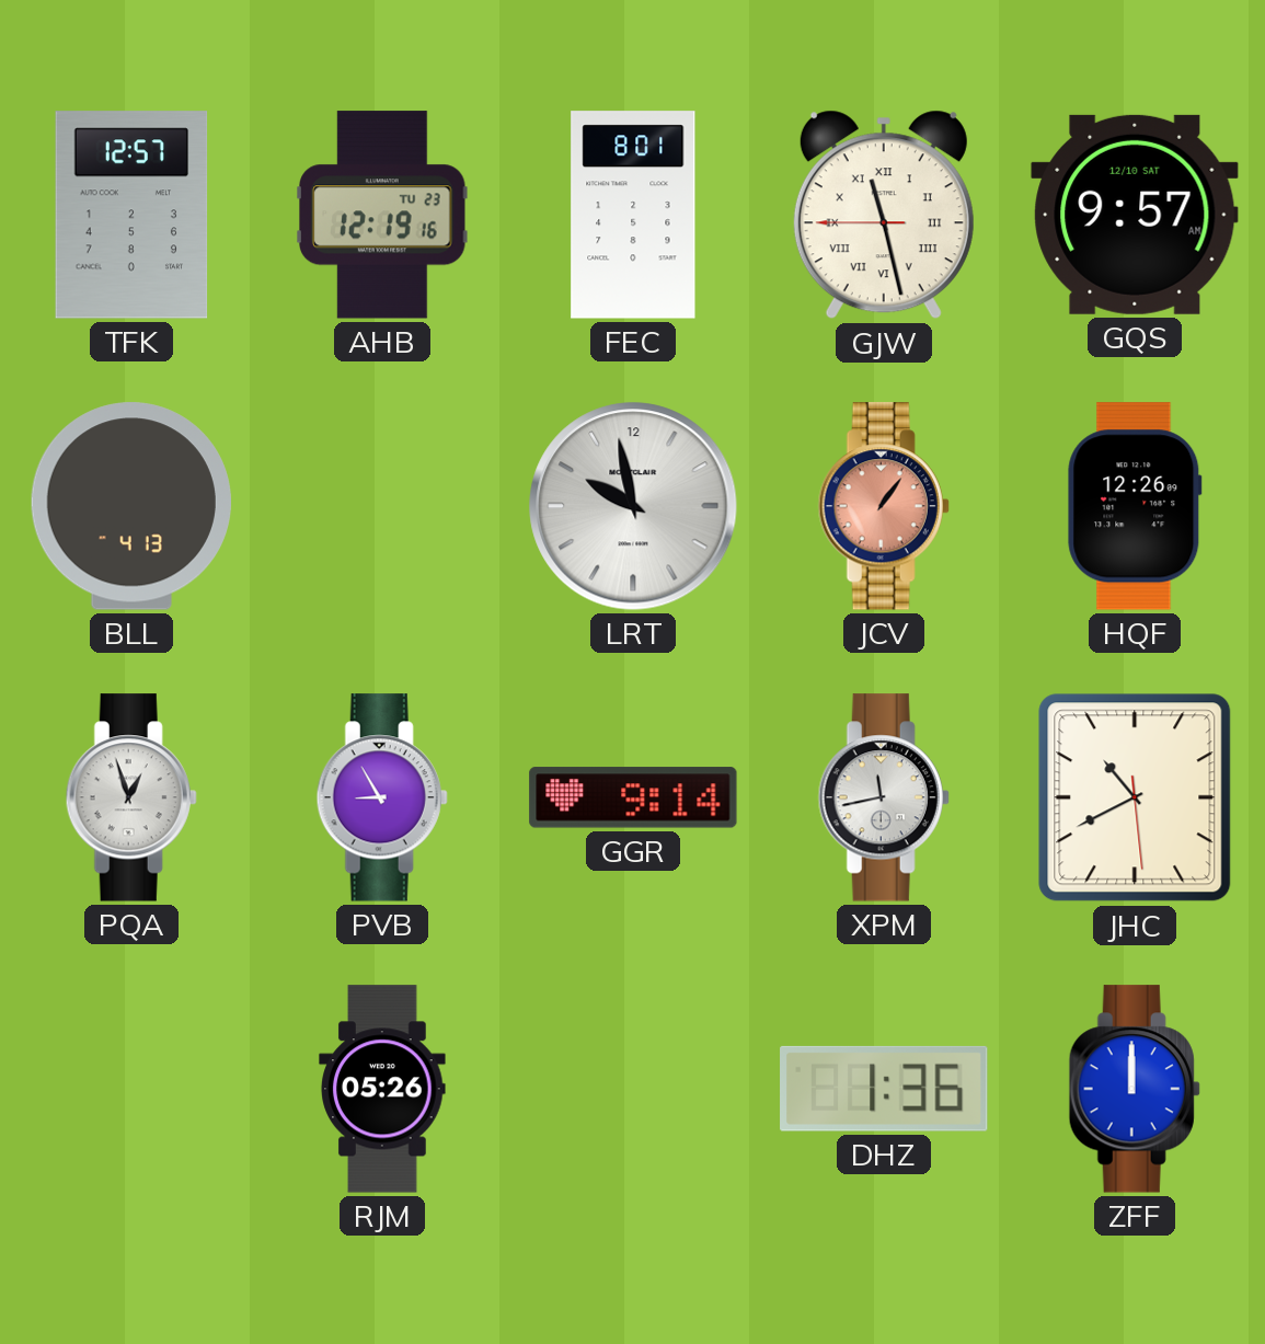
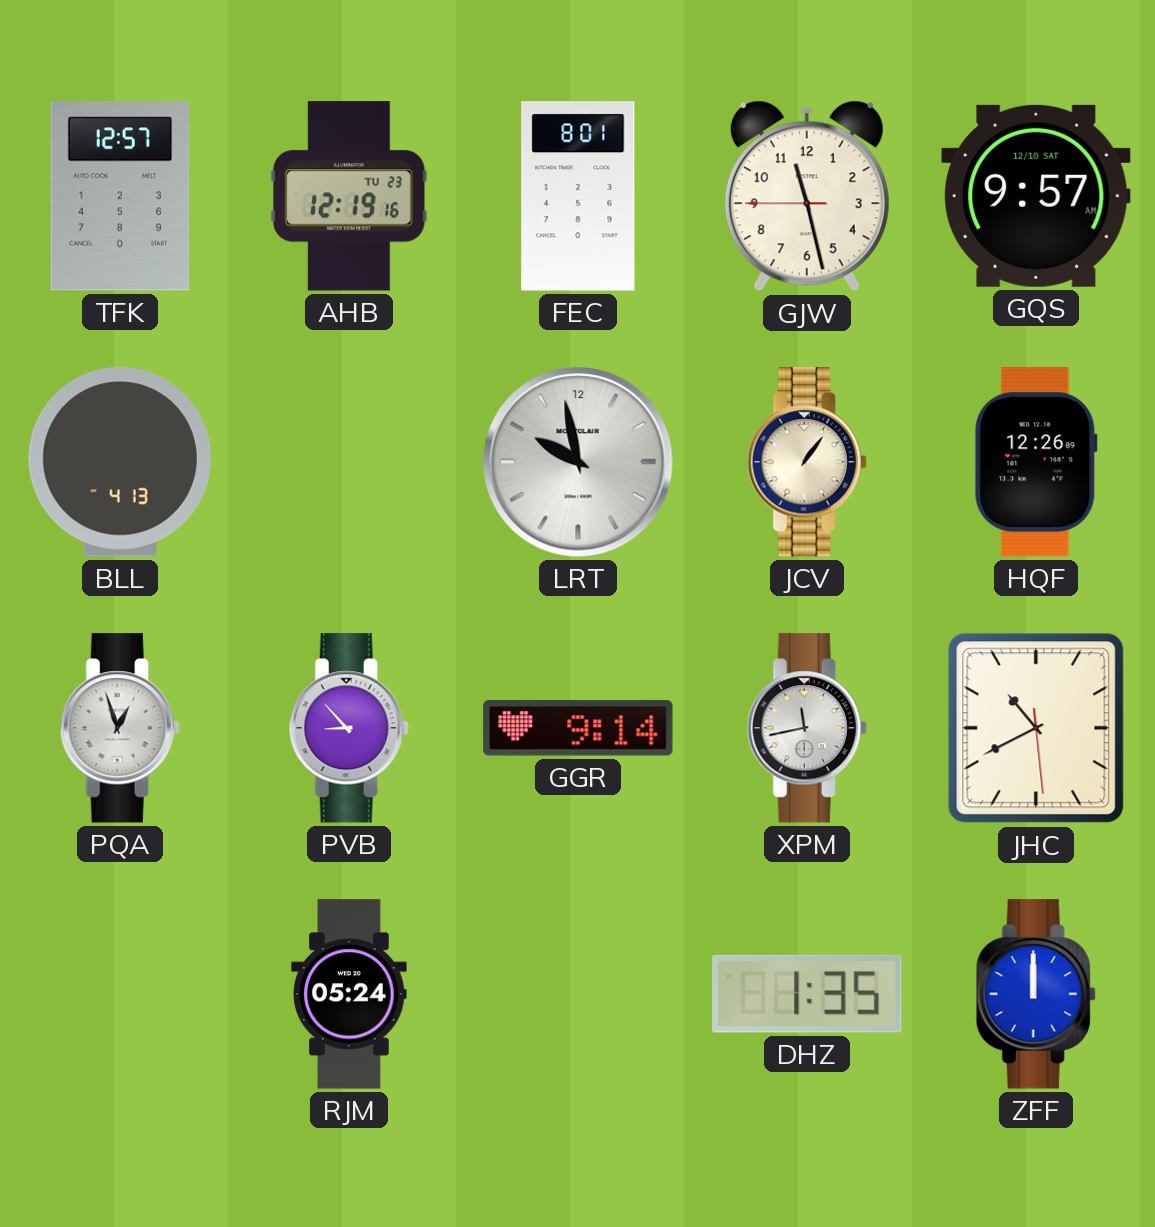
GJW numerals: Roman -> Arabic
JCV dial: salmon -> cream
PVB: 8:55 -> 8:53
RJM: 05:26 -> 05:24
DHZ: 1:36 -> 1:35
